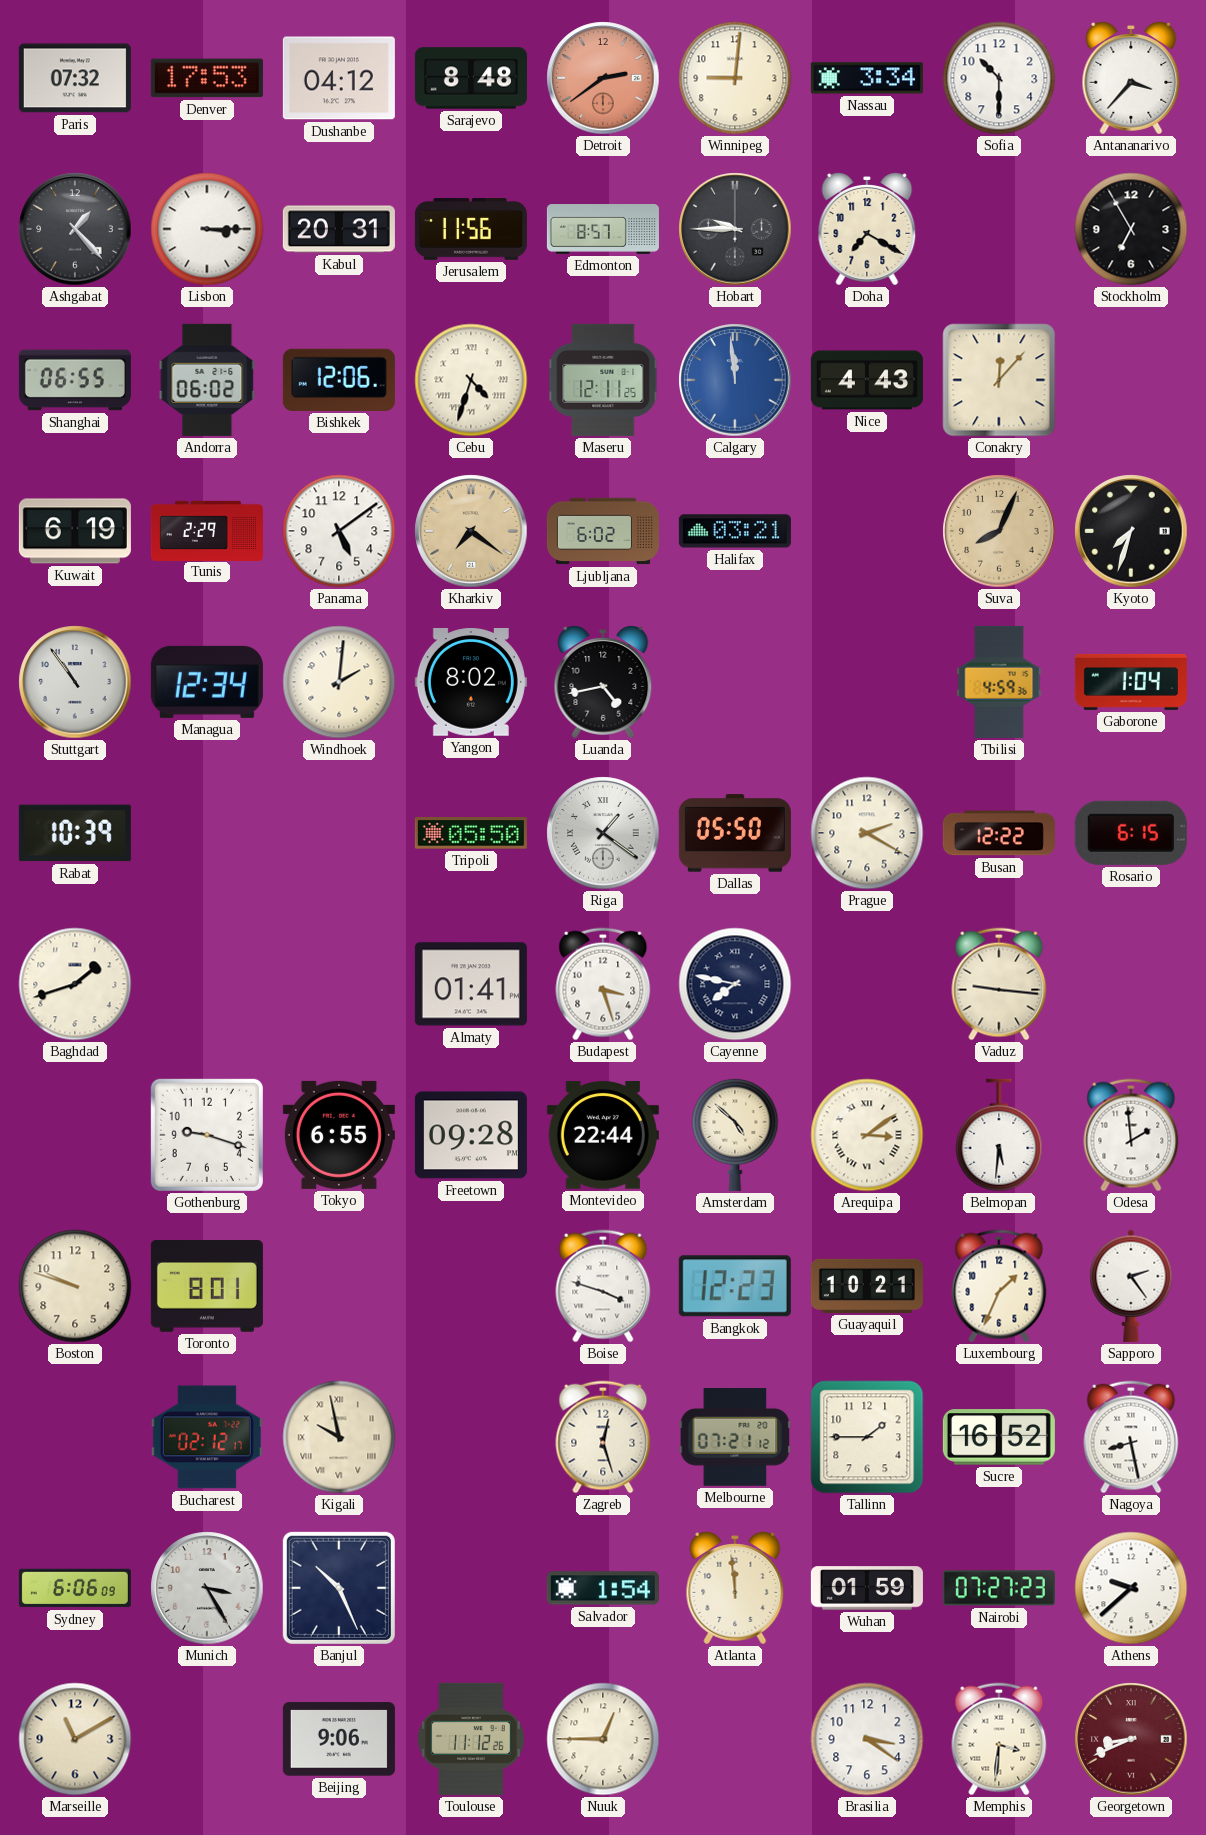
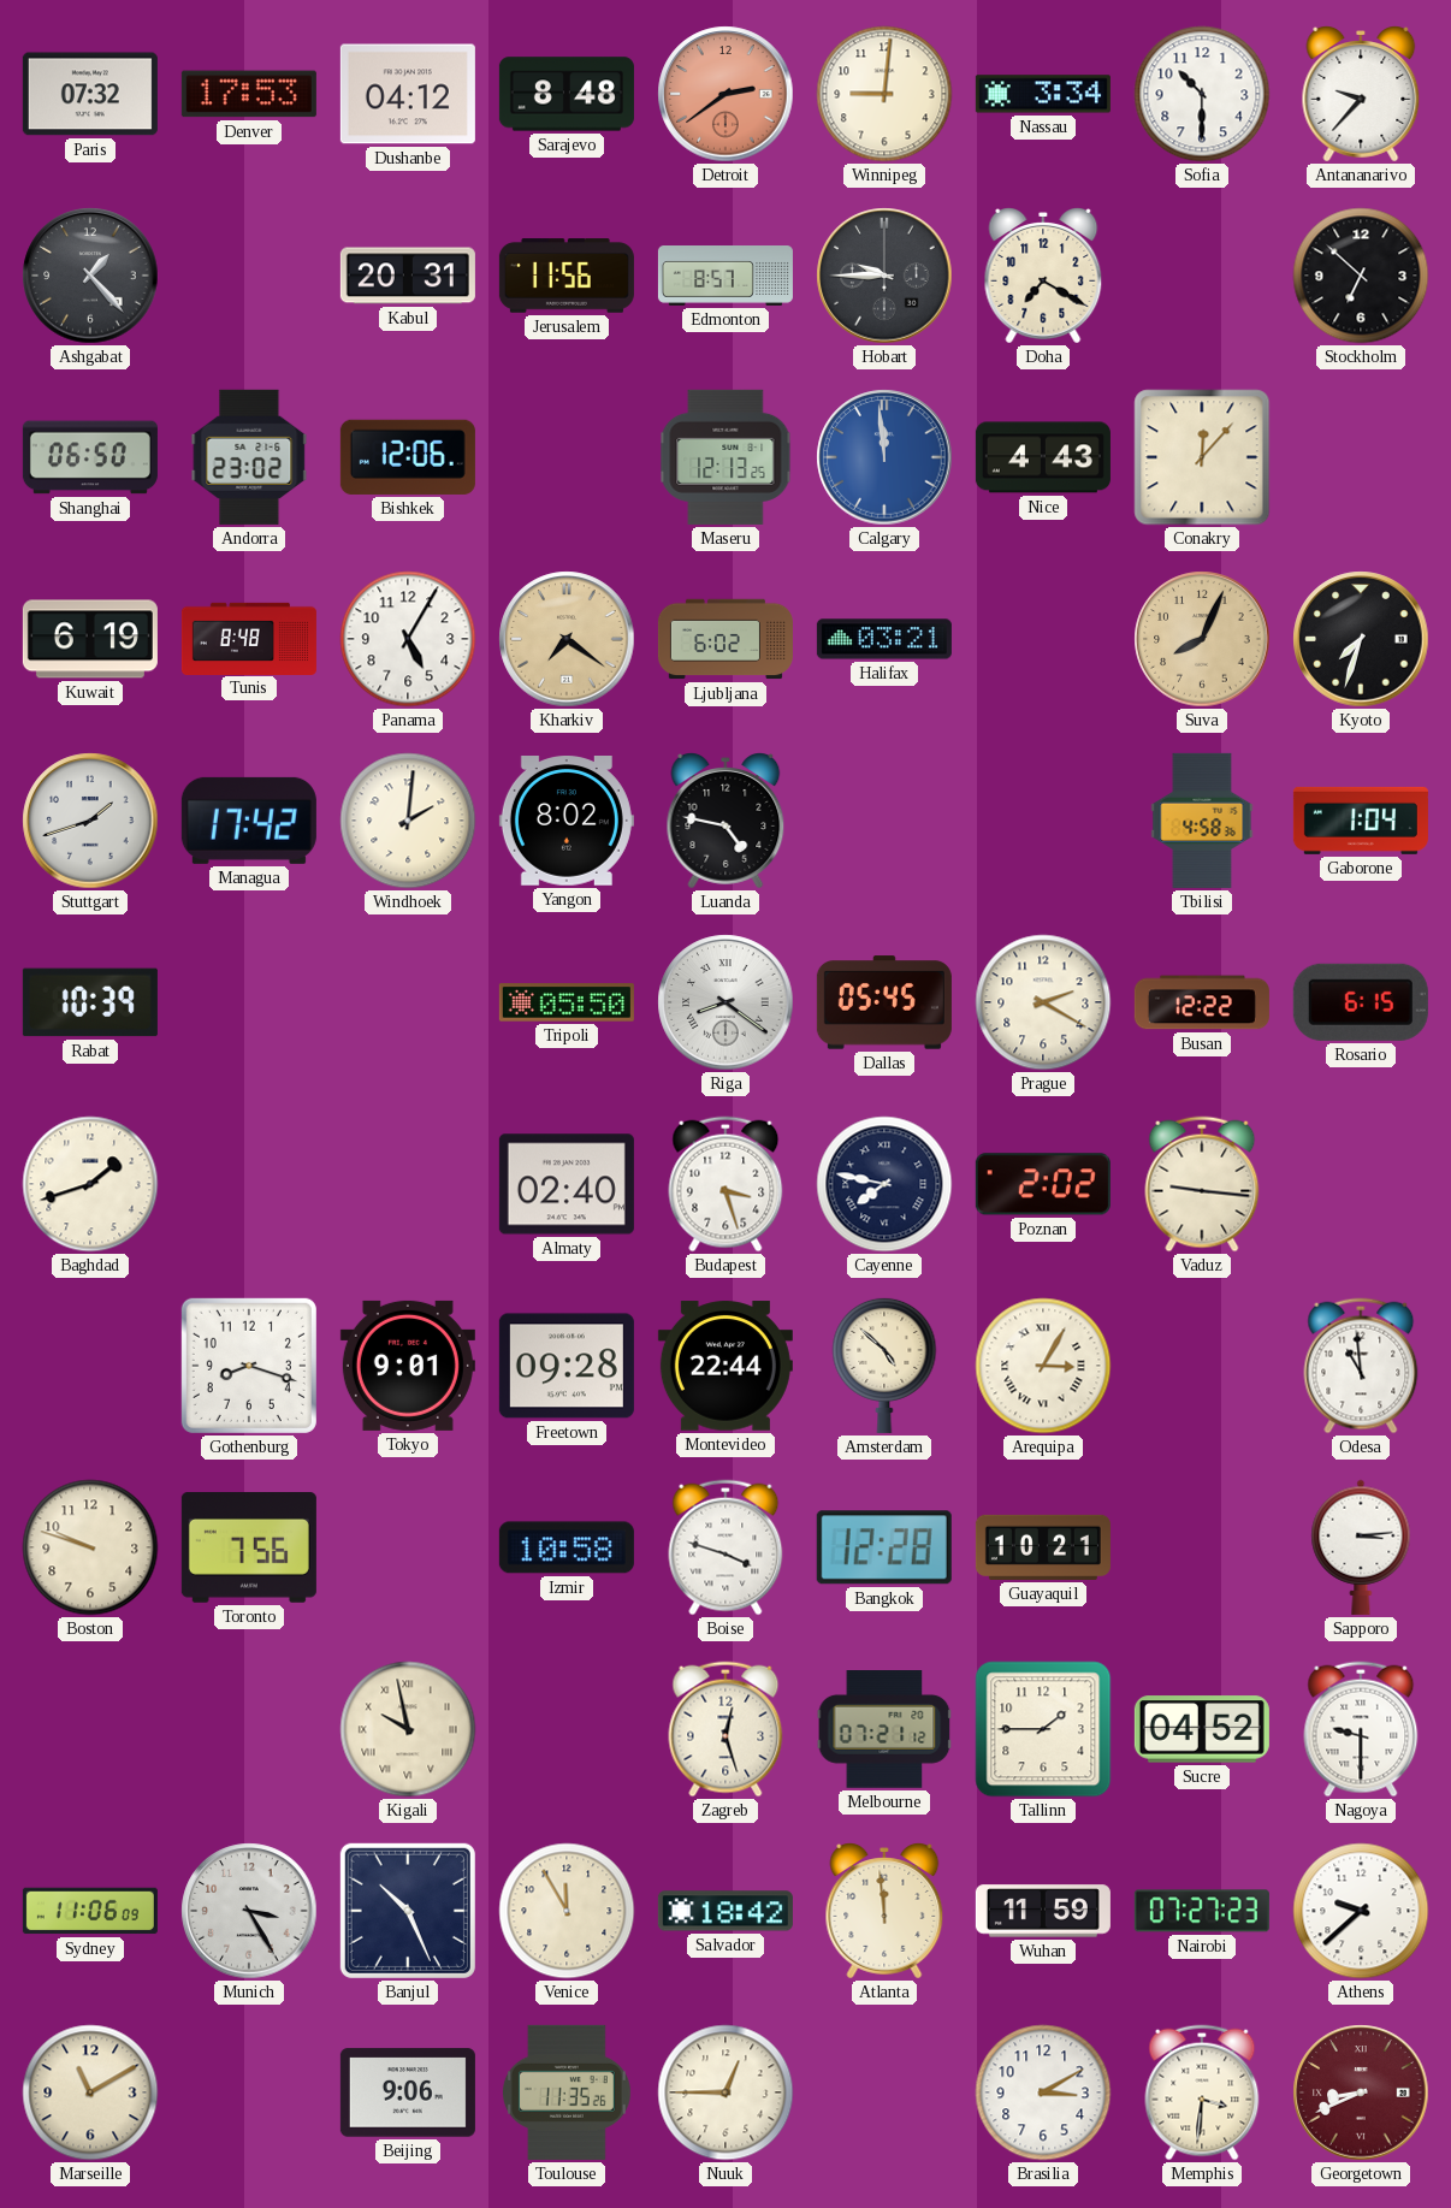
Antananarivo: 3:37 -> 9:37
Lisbon: 3:15 -> none
Stockholm: 6:55 -> 6:52
Shanghai: 06:55 -> 06:50
Andorra: 06:02 -> 23:02
Cebu: 4:33 -> none
Maseru: 12:11 -> 12:13
Tunis: 2:29 -> 8:48
Panama: 5:09 -> 5:05
Stuttgart: 10:54 -> 1:42
Managua: 12:34 -> 17:42
Luanda: 4:43 -> 4:47
Tbilisi: 4:59 -> 4:58
Riga: 1:21 -> 8:21
Dallas: 05:50 -> 05:45
Almaty: 01:41 -> 02:40
Poznan: none -> 2:02
Gothenburg: 9:18 -> 8:18
Tokyo: 6:55 -> 9:01
Arequipa: 3:09 -> 3:05
Belmopan: 5:31 -> none
Odesa: 1:59 -> 10:59
Toronto: 8:01 -> 7:56
Izmir: none -> 10:58
Bangkok: 12:23 -> 12:28
Luxembourg: 1:34 -> none
Sapporo: 2:24 -> 3:14
Bucharest: 02:12 -> none
Sucre: 16:52 -> 04:52
Nagoya: 8:28 -> 9:30
Sydney: 6:06 -> 11:06
Venice: none -> 11:55
Salvador: 1:54 -> 18:42
Wuhan: 01:59 -> 11:59
Toulouse: 11:12 -> 11:35
Brasilia: 3:21 -> 3:10
